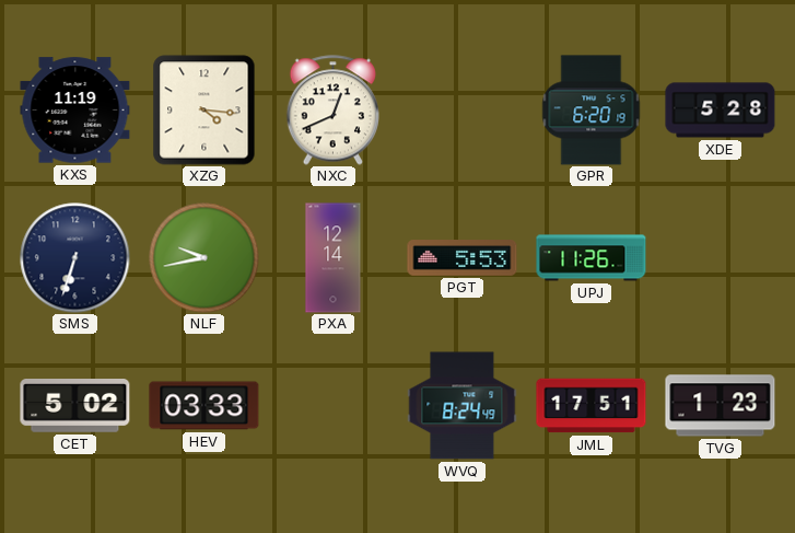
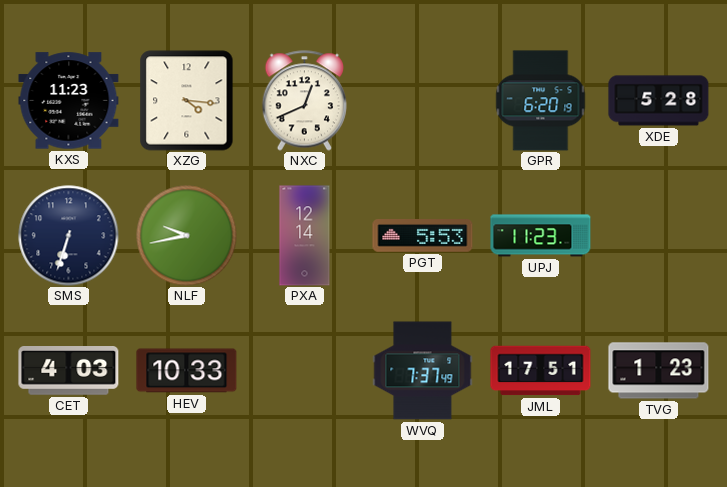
KXS: 11:19 -> 11:23
UPJ: 11:26 -> 11:23
CET: 5:02 -> 4:03
HEV: 03:33 -> 10:33
WVQ: 8:24 -> 7:37
